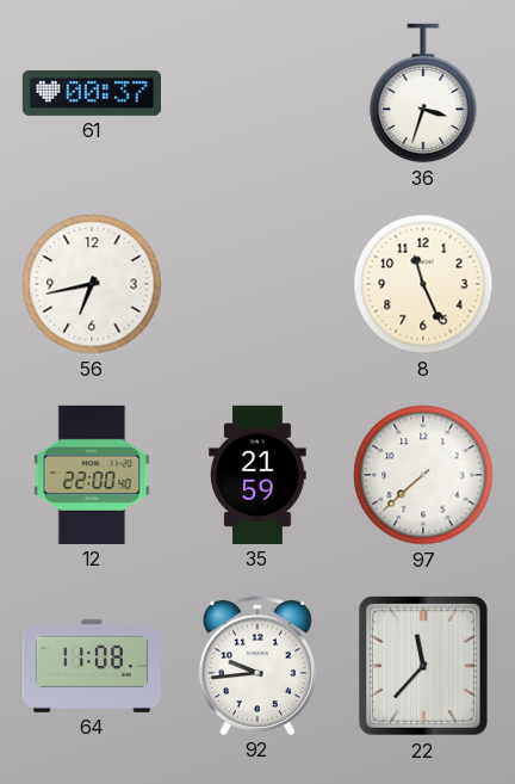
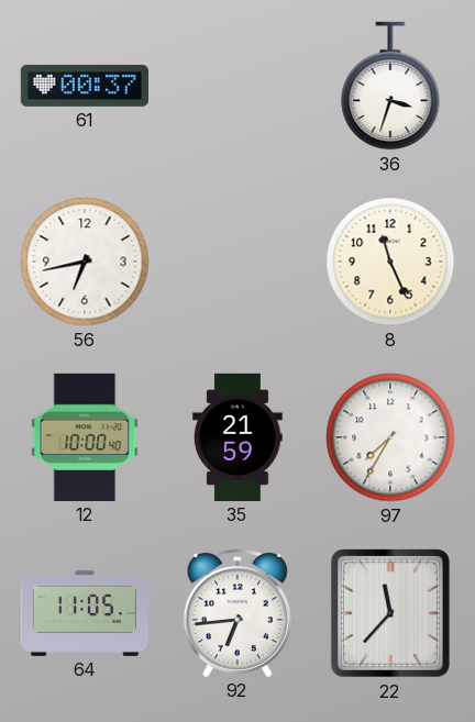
12: 22:00 -> 10:00
97: 7:38 -> 7:35
64: 11:08 -> 11:05
92: 9:44 -> 6:44
